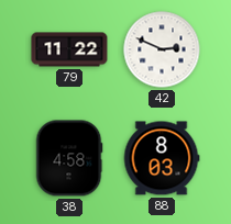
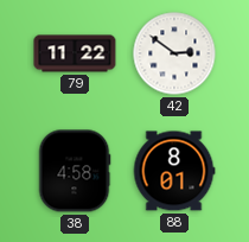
42: 2:49 -> 2:51
88: 8:03 -> 8:01
